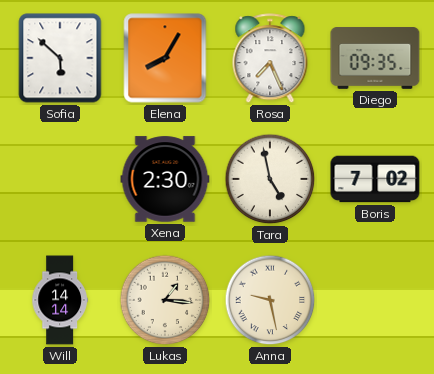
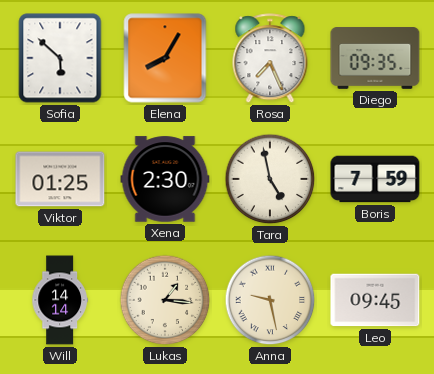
Viktor: none -> 01:25
Boris: 7:02 -> 7:59
Leo: none -> 09:45
